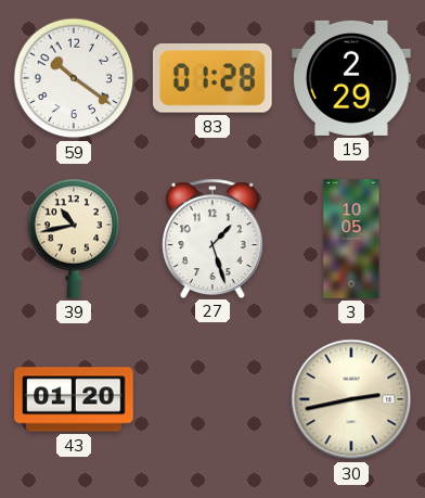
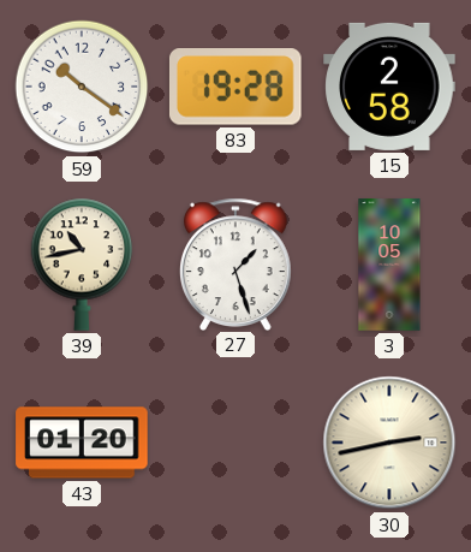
83: 01:28 -> 19:28
15: 2:29 -> 2:58
